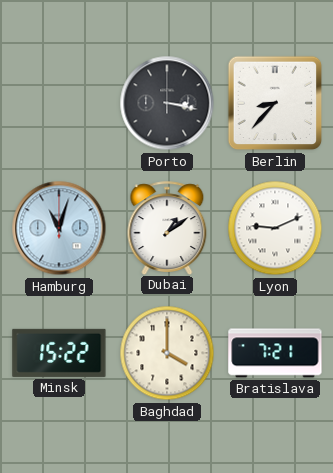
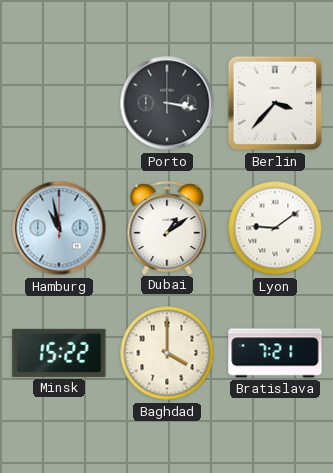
Berlin: 8:37 -> 3:37
Hamburg: 11:03 -> 10:58
Lyon: 9:11 -> 9:09
